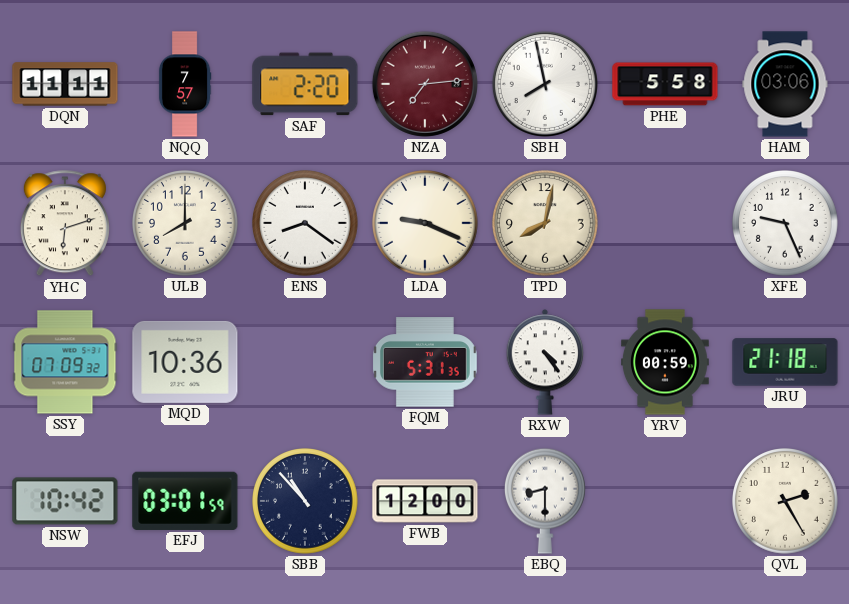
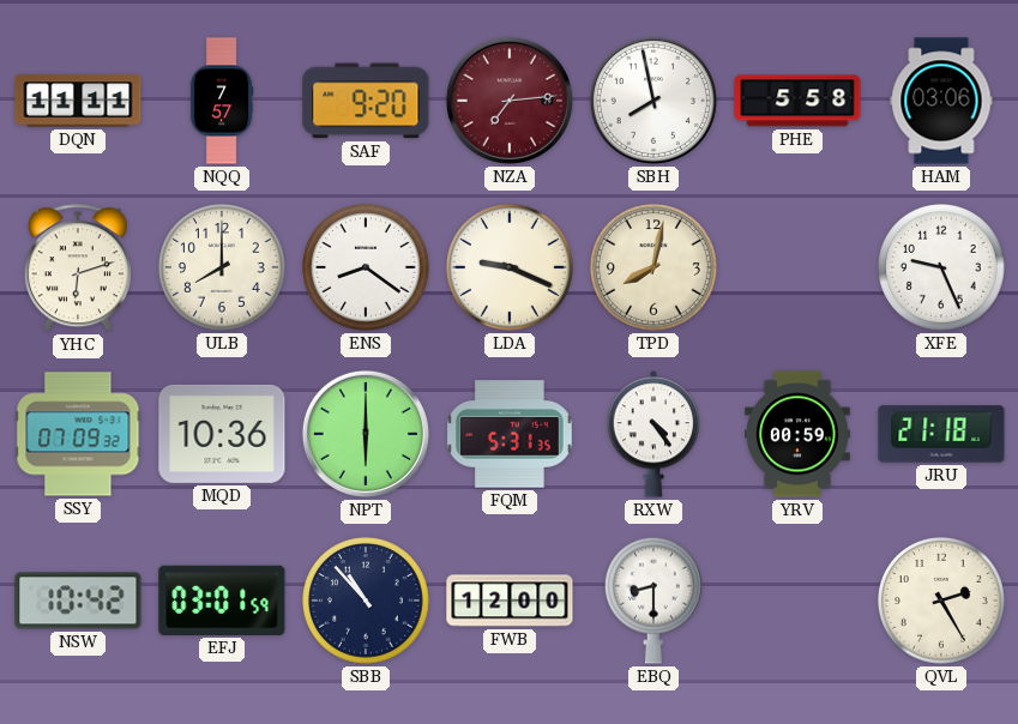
SAF: 2:20 -> 9:20
NPT: none -> 6:00
